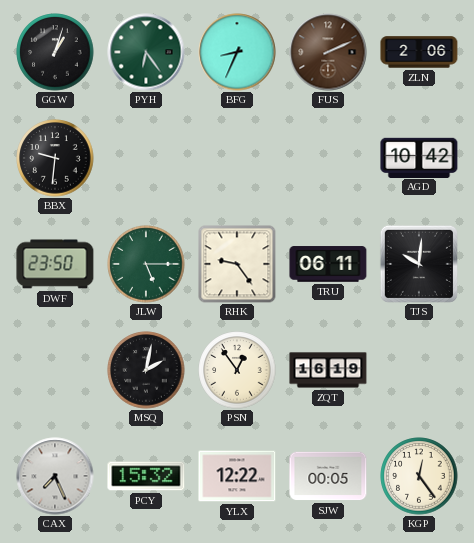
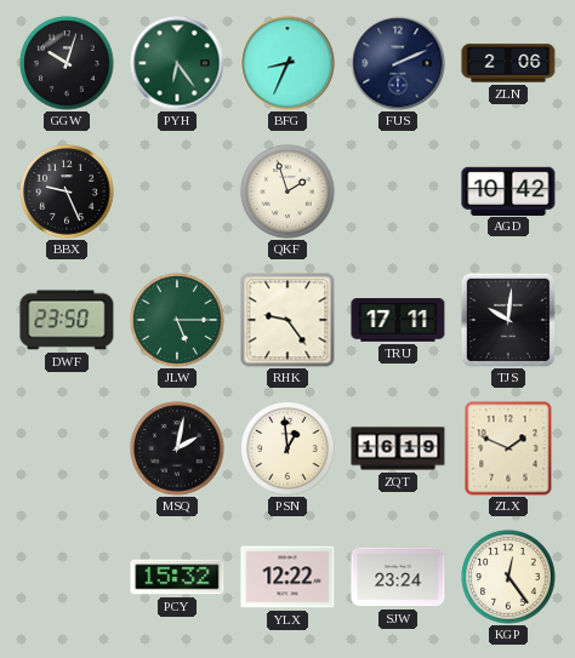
GGW: 1:03 -> 10:03
FUS dial: brown -> navy
BBX: 9:31 -> 9:26
QKF: none -> 1:57
TRU: 06:11 -> 17:11
PSN: 12:54 -> 12:59
ZLX: none -> 1:49
CAX: 7:26 -> none
SJW: 00:05 -> 23:24
